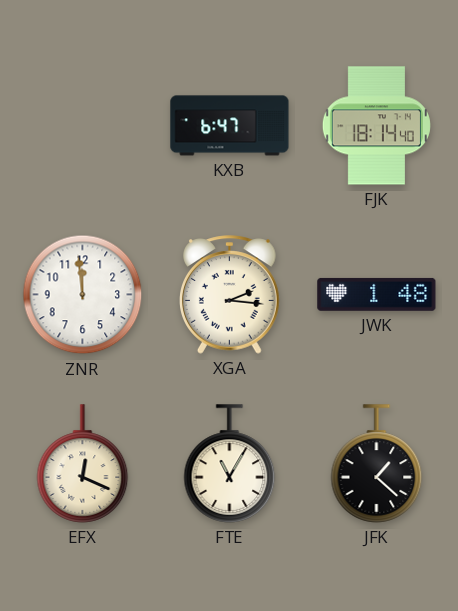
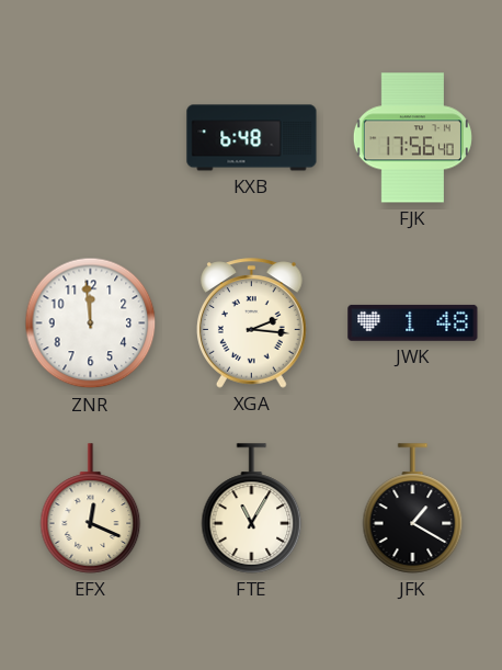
KXB: 6:47 -> 6:48
FJK: 18:14 -> 17:56
JFK: 1:22 -> 1:20
